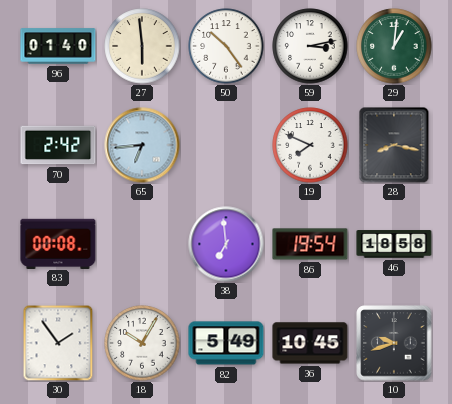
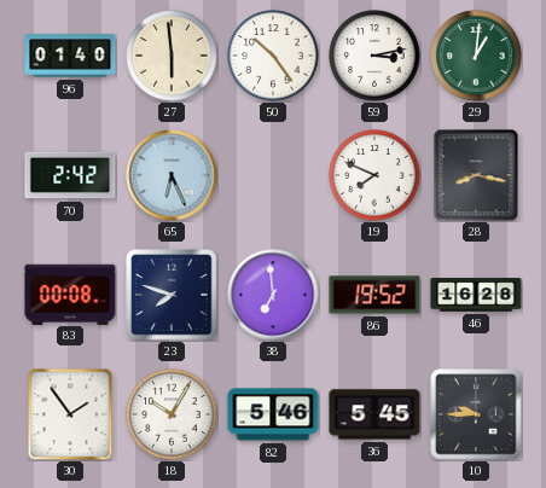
65: 6:44 -> 6:26
23: none -> 7:48
86: 19:54 -> 19:52
46: 18:58 -> 16:28
82: 5:49 -> 5:46
36: 10:45 -> 5:45
10: 9:42 -> 9:45
